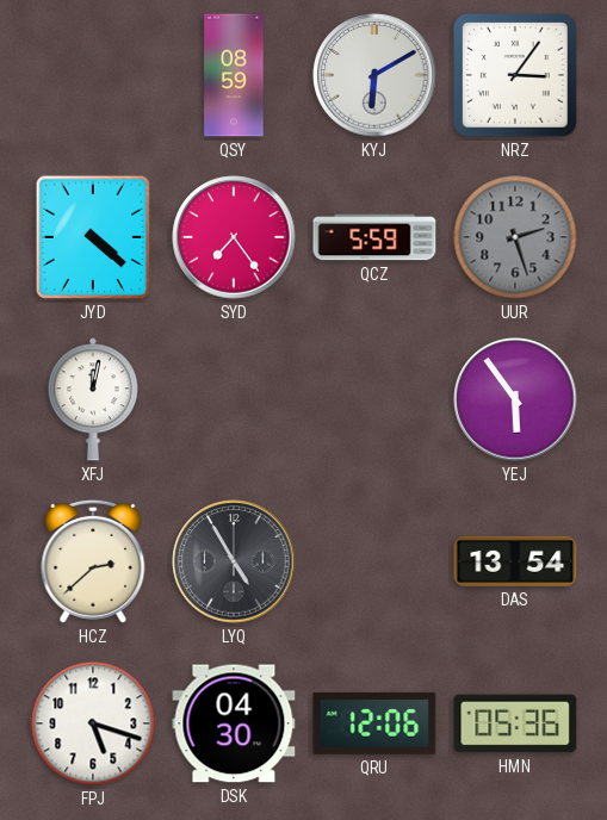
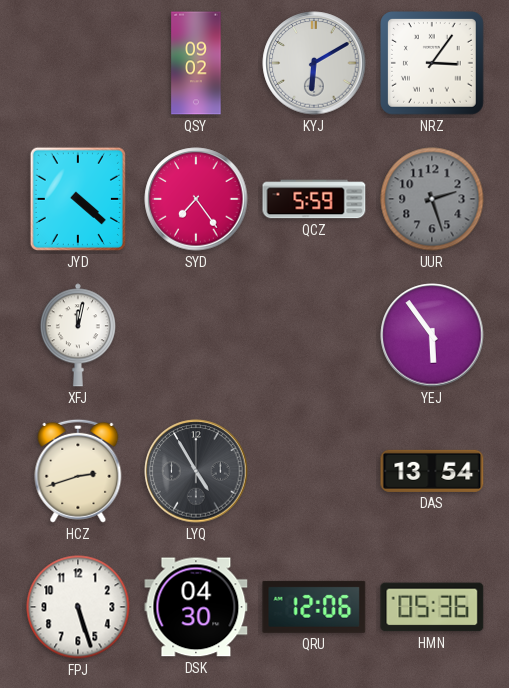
QSY: 08:59 -> 09:02
HCZ: 2:38 -> 2:42
FPJ: 5:18 -> 5:27
